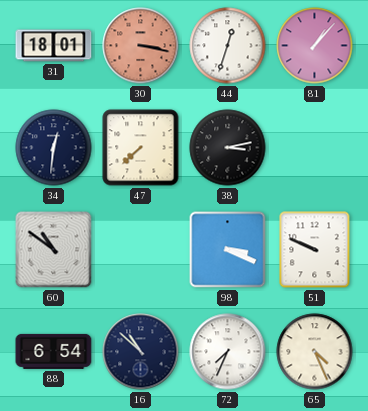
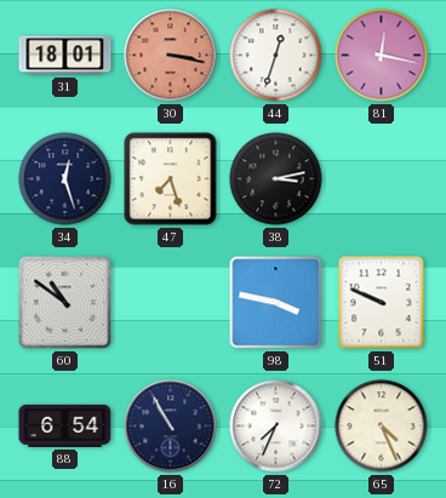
81: 1:07 -> 12:17
34: 12:31 -> 12:27
47: 7:38 -> 7:27
98: 3:19 -> 3:47
16: 10:52 -> 10:55
